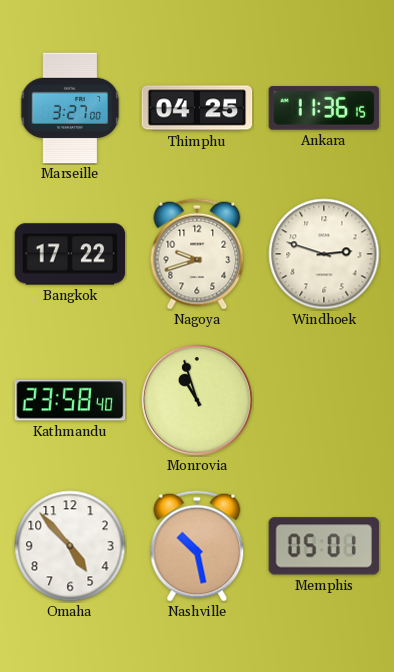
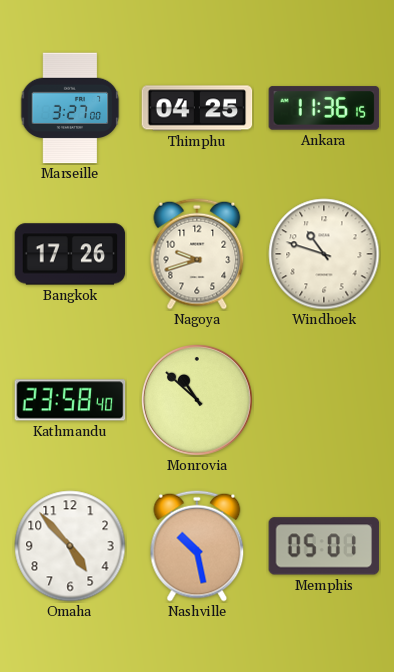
Bangkok: 17:22 -> 17:26
Windhoek: 2:48 -> 10:48
Monrovia: 10:57 -> 10:52
